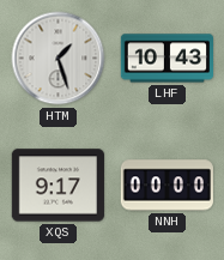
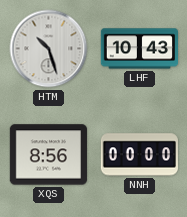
HTM: 1:27 -> 10:27
XQS: 9:17 -> 8:56
